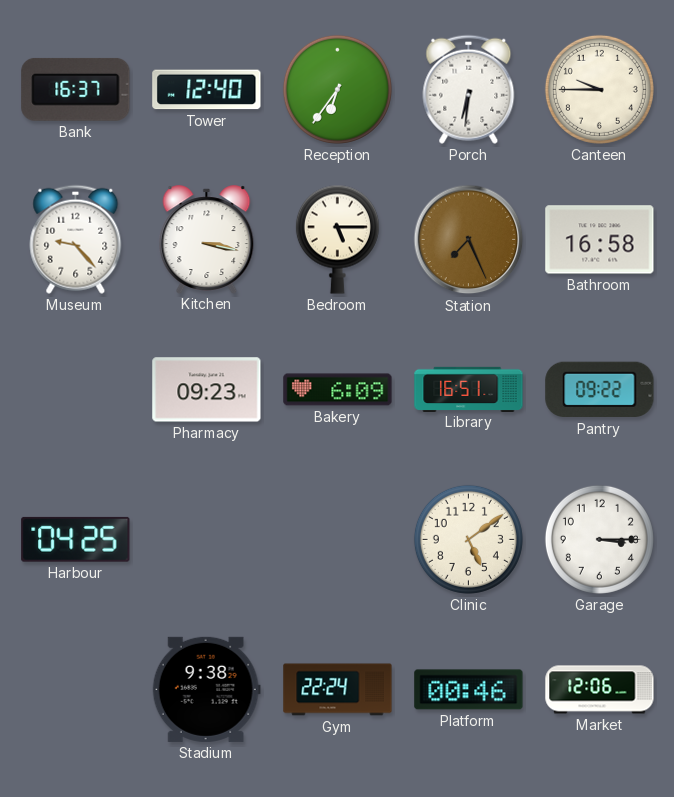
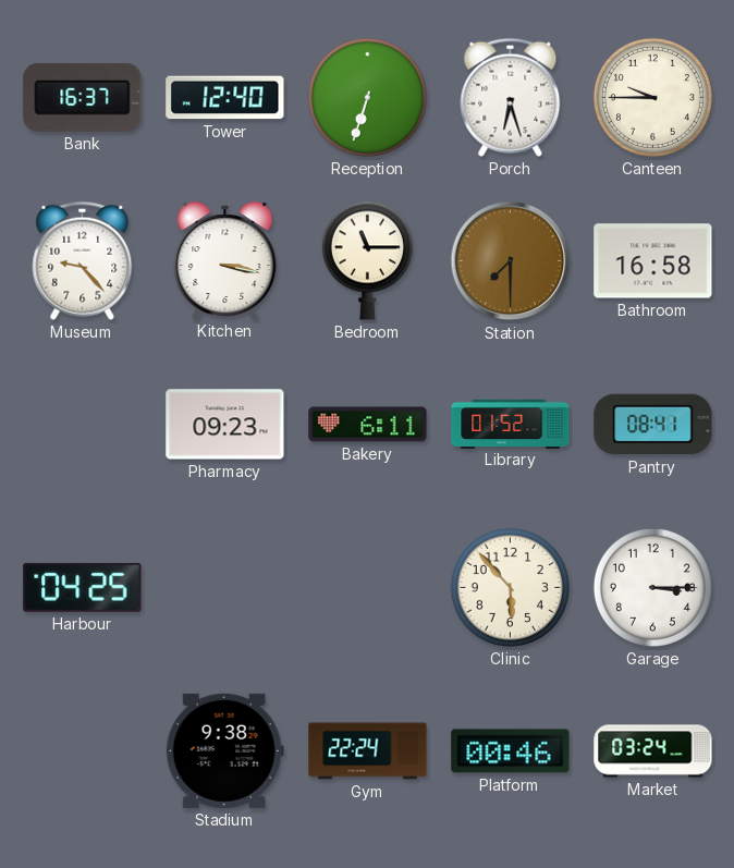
Reception: 6:36 -> 6:33
Porch: 6:31 -> 6:27
Bedroom: 5:15 -> 11:15
Station: 7:26 -> 7:30
Bakery: 6:09 -> 6:11
Library: 16:51 -> 01:52
Pantry: 09:22 -> 08:41
Clinic: 5:09 -> 5:53
Market: 12:06 -> 03:24
